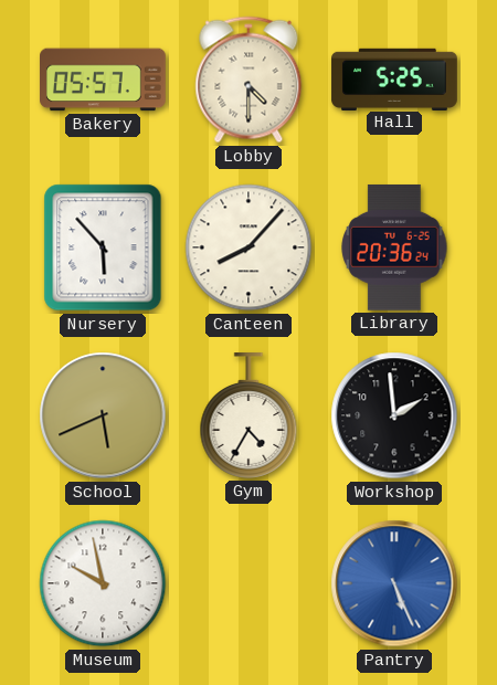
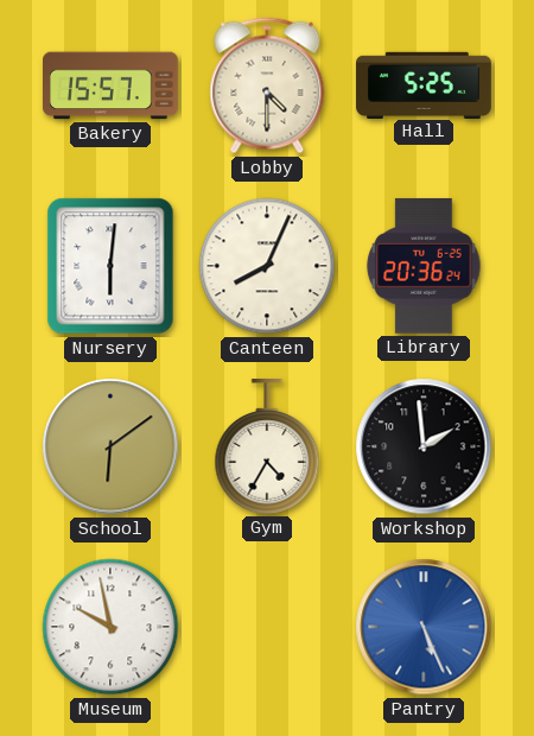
Bakery: 05:57 -> 15:57
Nursery: 5:53 -> 6:01
Canteen: 8:07 -> 8:04
School: 5:41 -> 6:09
